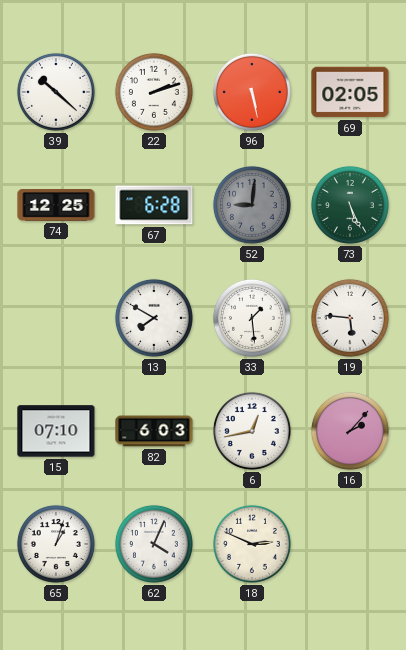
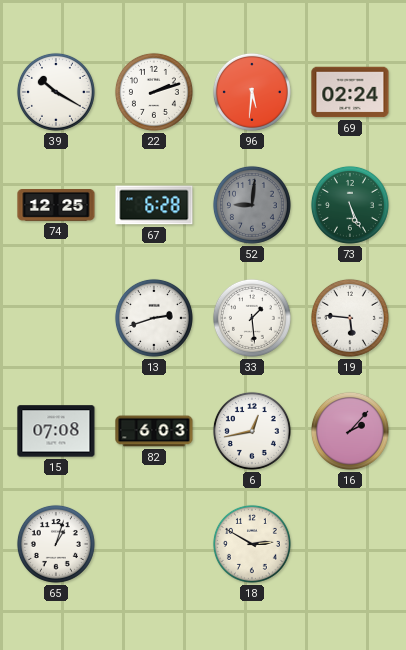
39: 10:22 -> 10:20
96: 5:28 -> 5:31
69: 02:05 -> 02:24
13: 7:50 -> 2:42
15: 07:10 -> 07:08
62: 4:04 -> none
18: 2:49 -> 2:50
